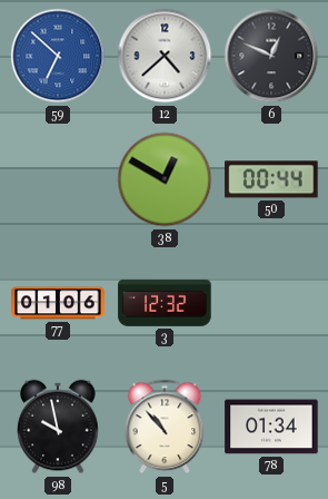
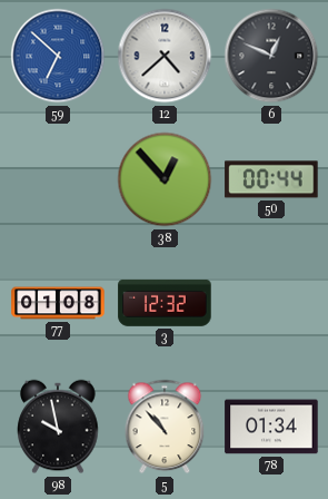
38: 12:50 -> 12:53
77: 01:06 -> 01:08
